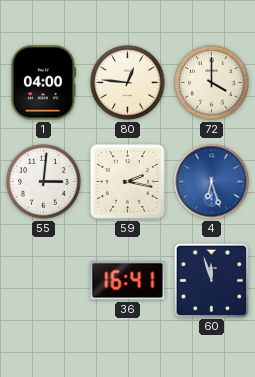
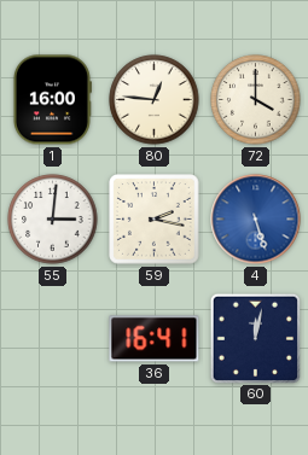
1: 04:00 -> 16:00
4: 6:27 -> 5:27
60: 11:57 -> 12:02
